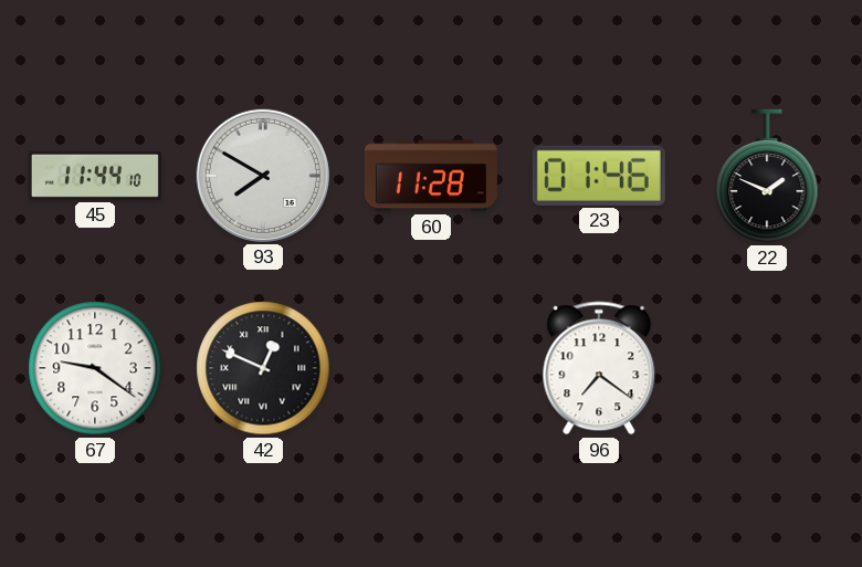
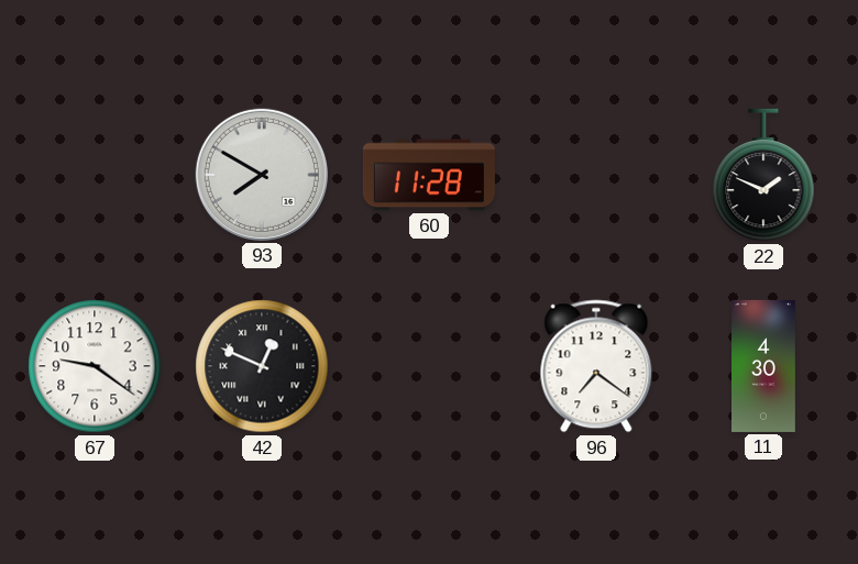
45: 11:44 -> none
23: 01:46 -> none
11: none -> 4:30
